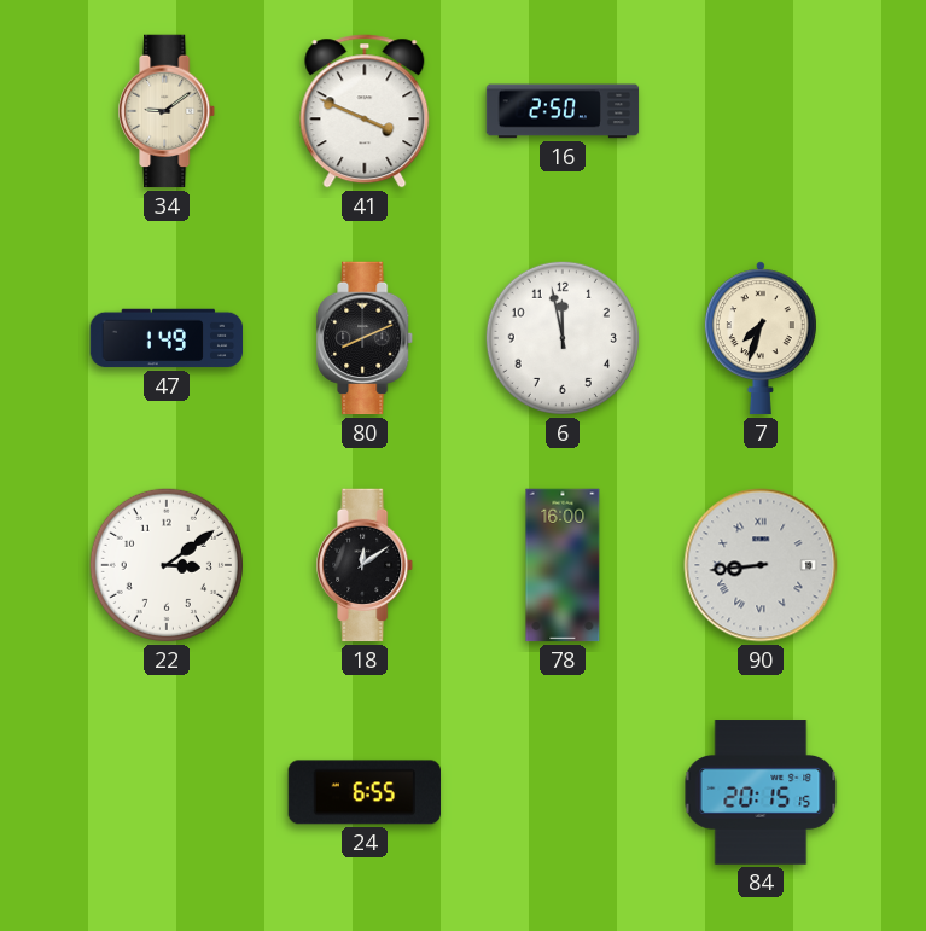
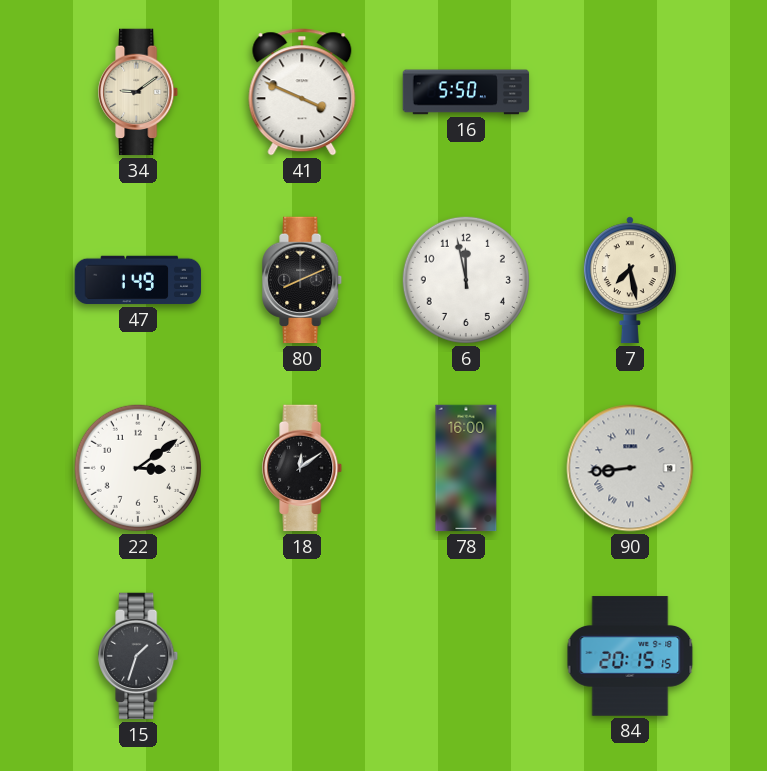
16: 2:50 -> 5:50
7: 7:33 -> 7:28
15: none -> 1:33
24: 6:55 -> none
